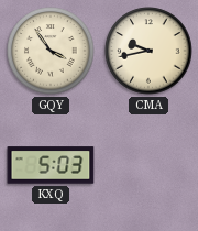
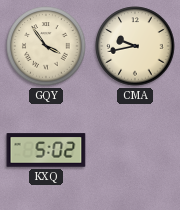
KXQ: 5:03 -> 5:02
